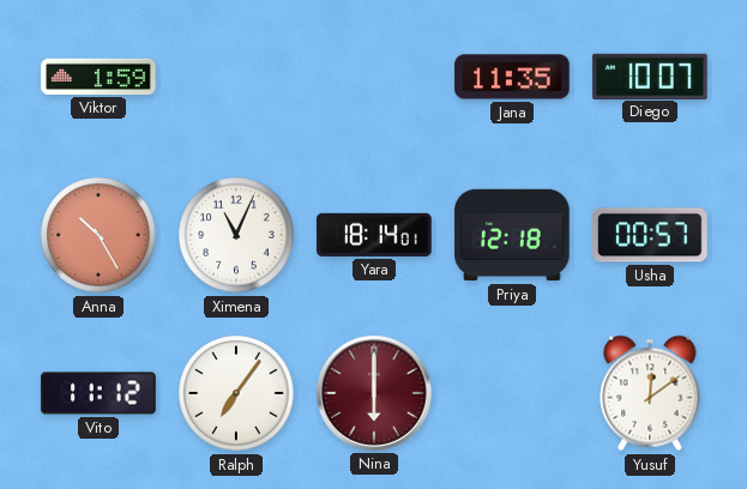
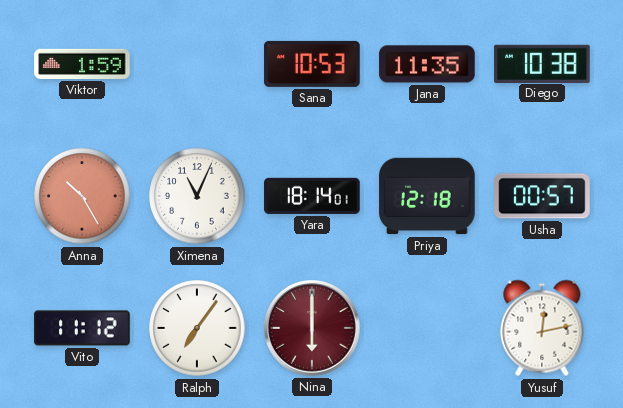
Sana: none -> 10:53
Diego: 10:07 -> 10:38
Yusuf: 12:09 -> 12:13
